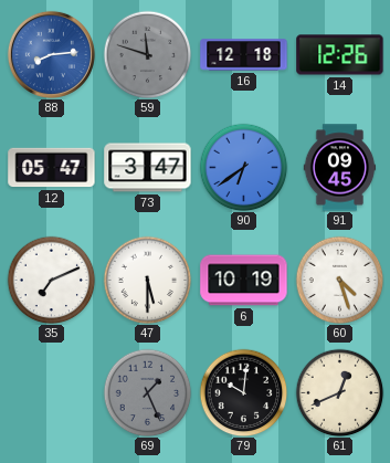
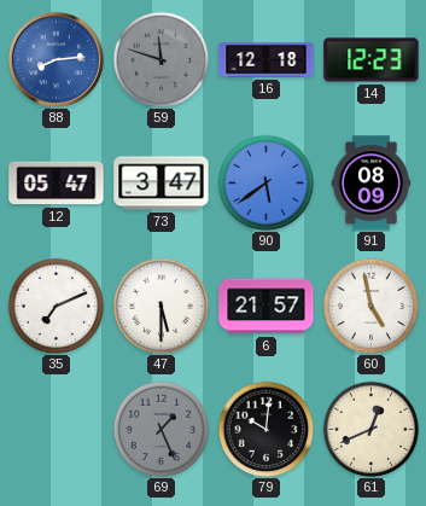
14: 12:26 -> 12:23
90: 6:39 -> 5:39
91: 09:45 -> 08:09
6: 10:19 -> 21:57
60: 4:27 -> 4:58
